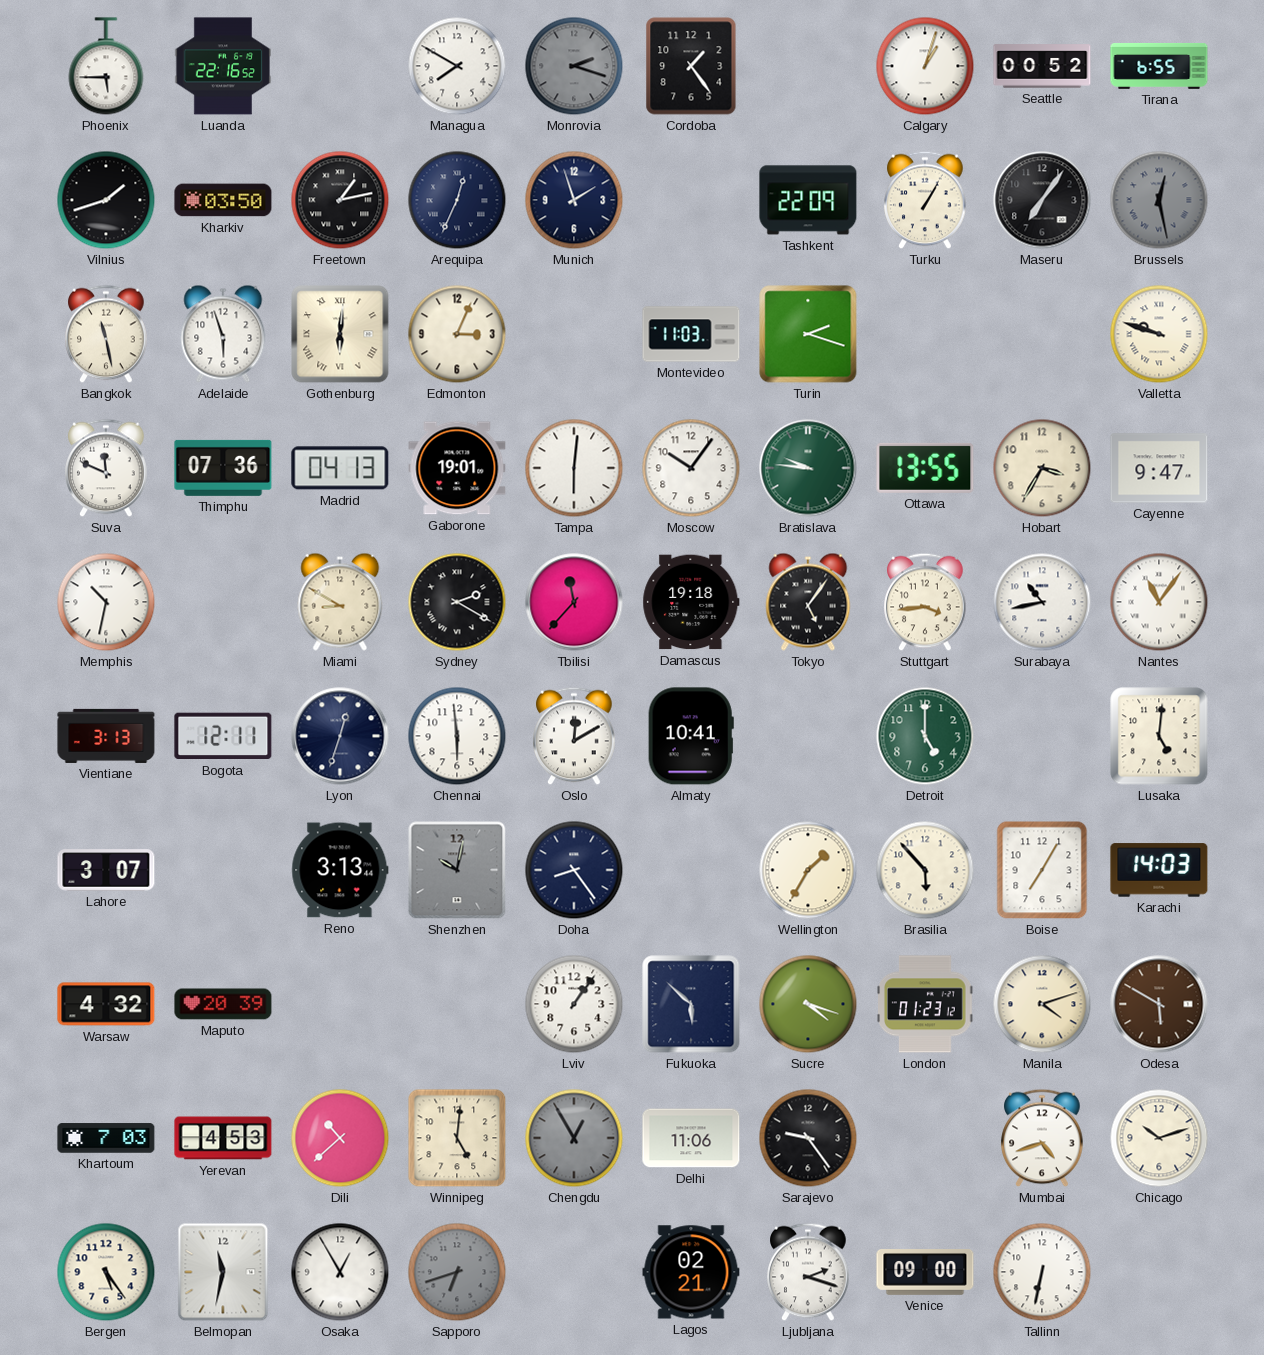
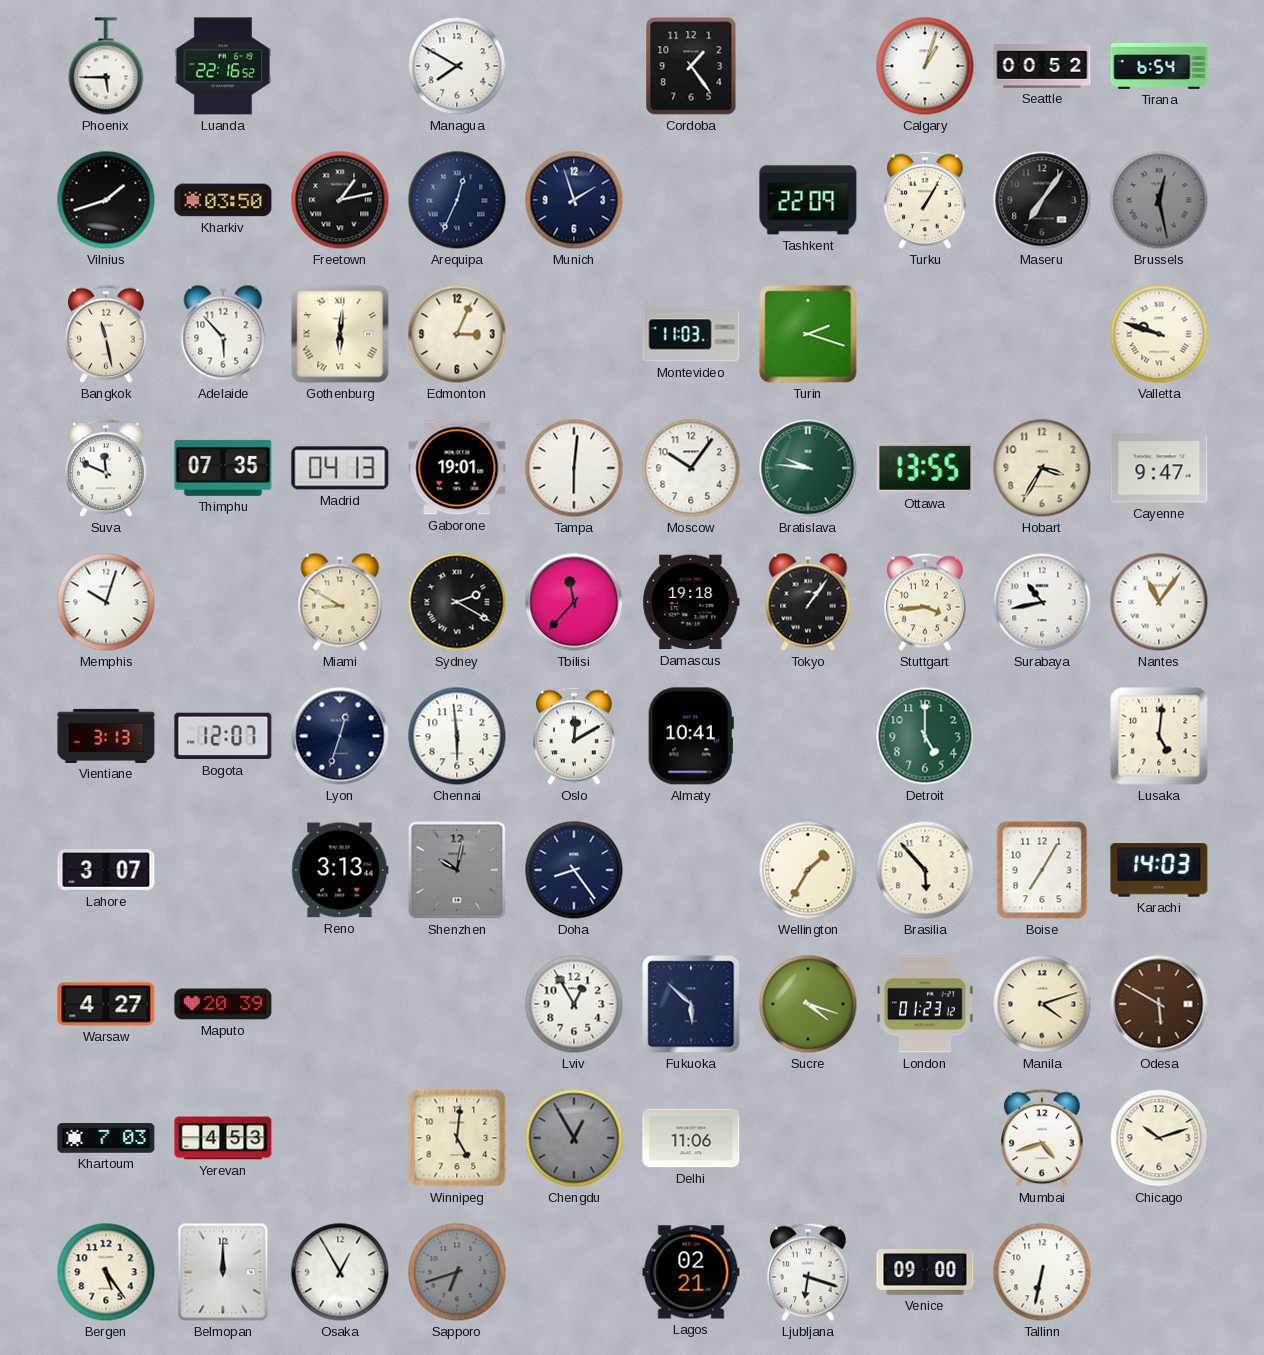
Monrovia: 2:18 -> none
Tirana: 6:55 -> 6:54
Adelaide: 5:57 -> 5:53
Thimphu: 07:36 -> 07:35
Memphis: 10:32 -> 10:03
Tokyo: 5:06 -> 1:06
Bogota: 12:11 -> 12:07
Warsaw: 4:32 -> 4:27
Lviv: 1:06 -> 12:55
Dili: 10:38 -> none
Sarajevo: 9:24 -> none
Belmopan: 11:32 -> 12:00
Ljubljana: 2:18 -> 6:18
